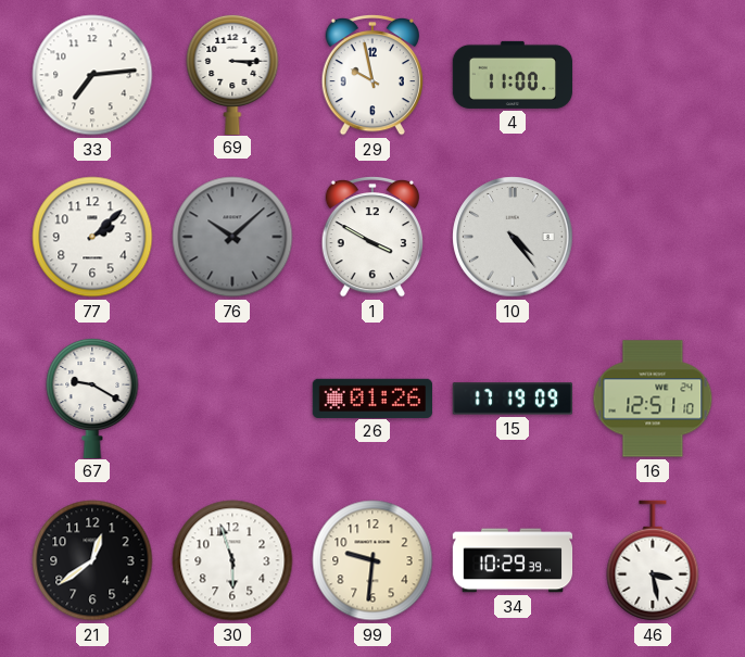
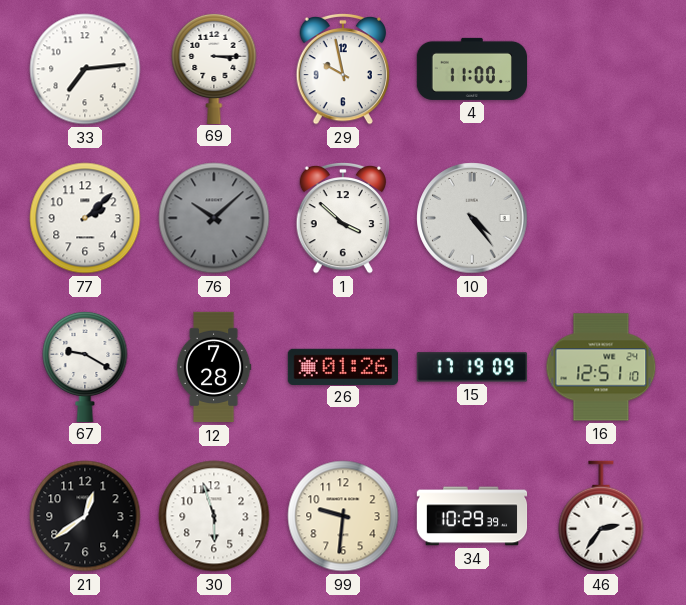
1: 3:50 -> 3:52
12: none -> 7:28
46: 3:28 -> 2:36
